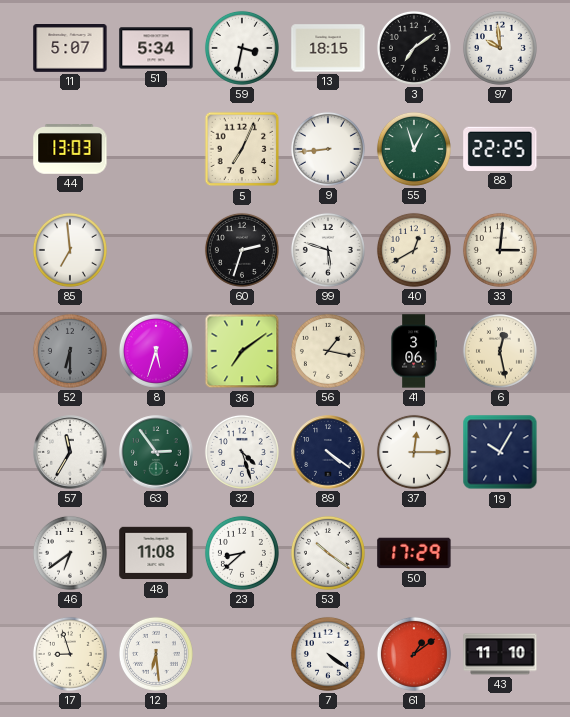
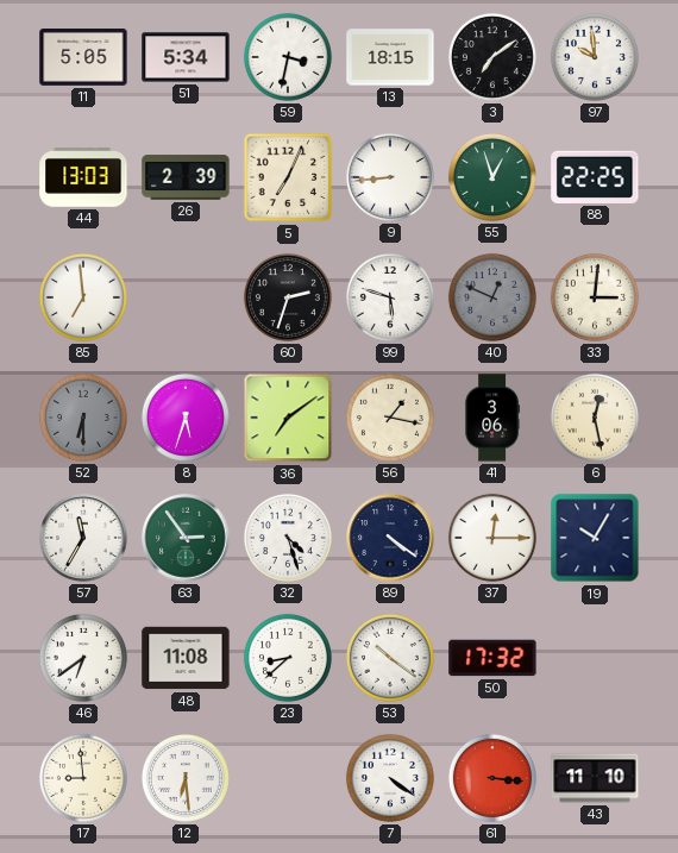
11: 5:07 -> 5:05
26: none -> 2:39
40: 12:40 -> 12:49
40 dial: cream -> grey
50: 17:29 -> 17:32
17: 8:57 -> 8:59
61: 1:09 -> 3:16
